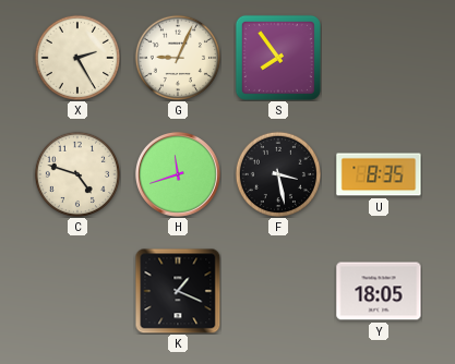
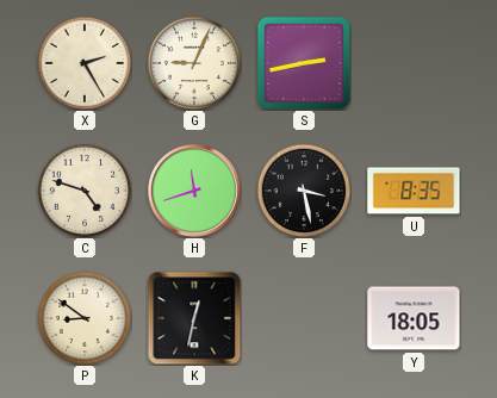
S: 7:54 -> 2:43
P: none -> 8:51
K: 1:19 -> 12:32
